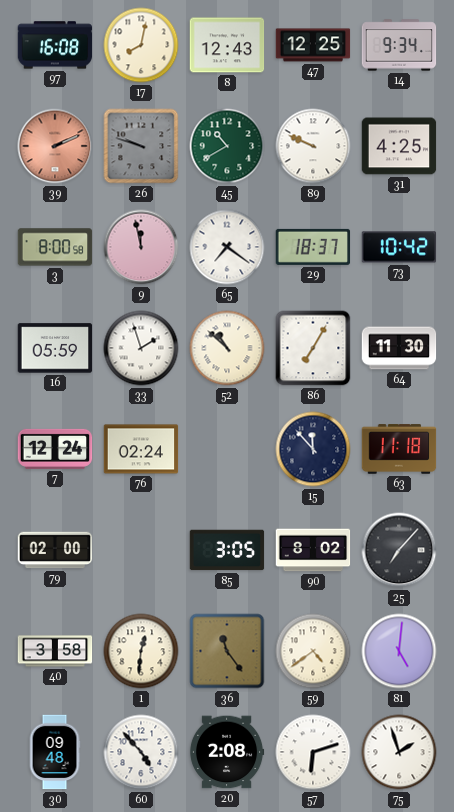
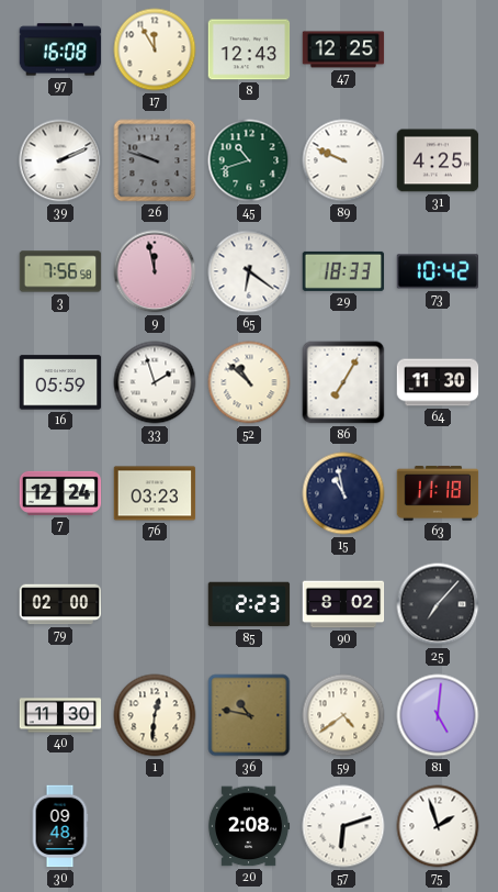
17: 8:02 -> 11:55
14: 9:34 -> none
39 dial: salmon -> white
45: 10:40 -> 10:42
3: 8:00 -> 7:56
65: 7:21 -> 6:21
29: 18:37 -> 18:33
76: 02:24 -> 03:23
15: 11:53 -> 10:58
85: 3:05 -> 2:23
40: 3:58 -> 11:30
36: 11:24 -> 10:47
60: 4:53 -> none
